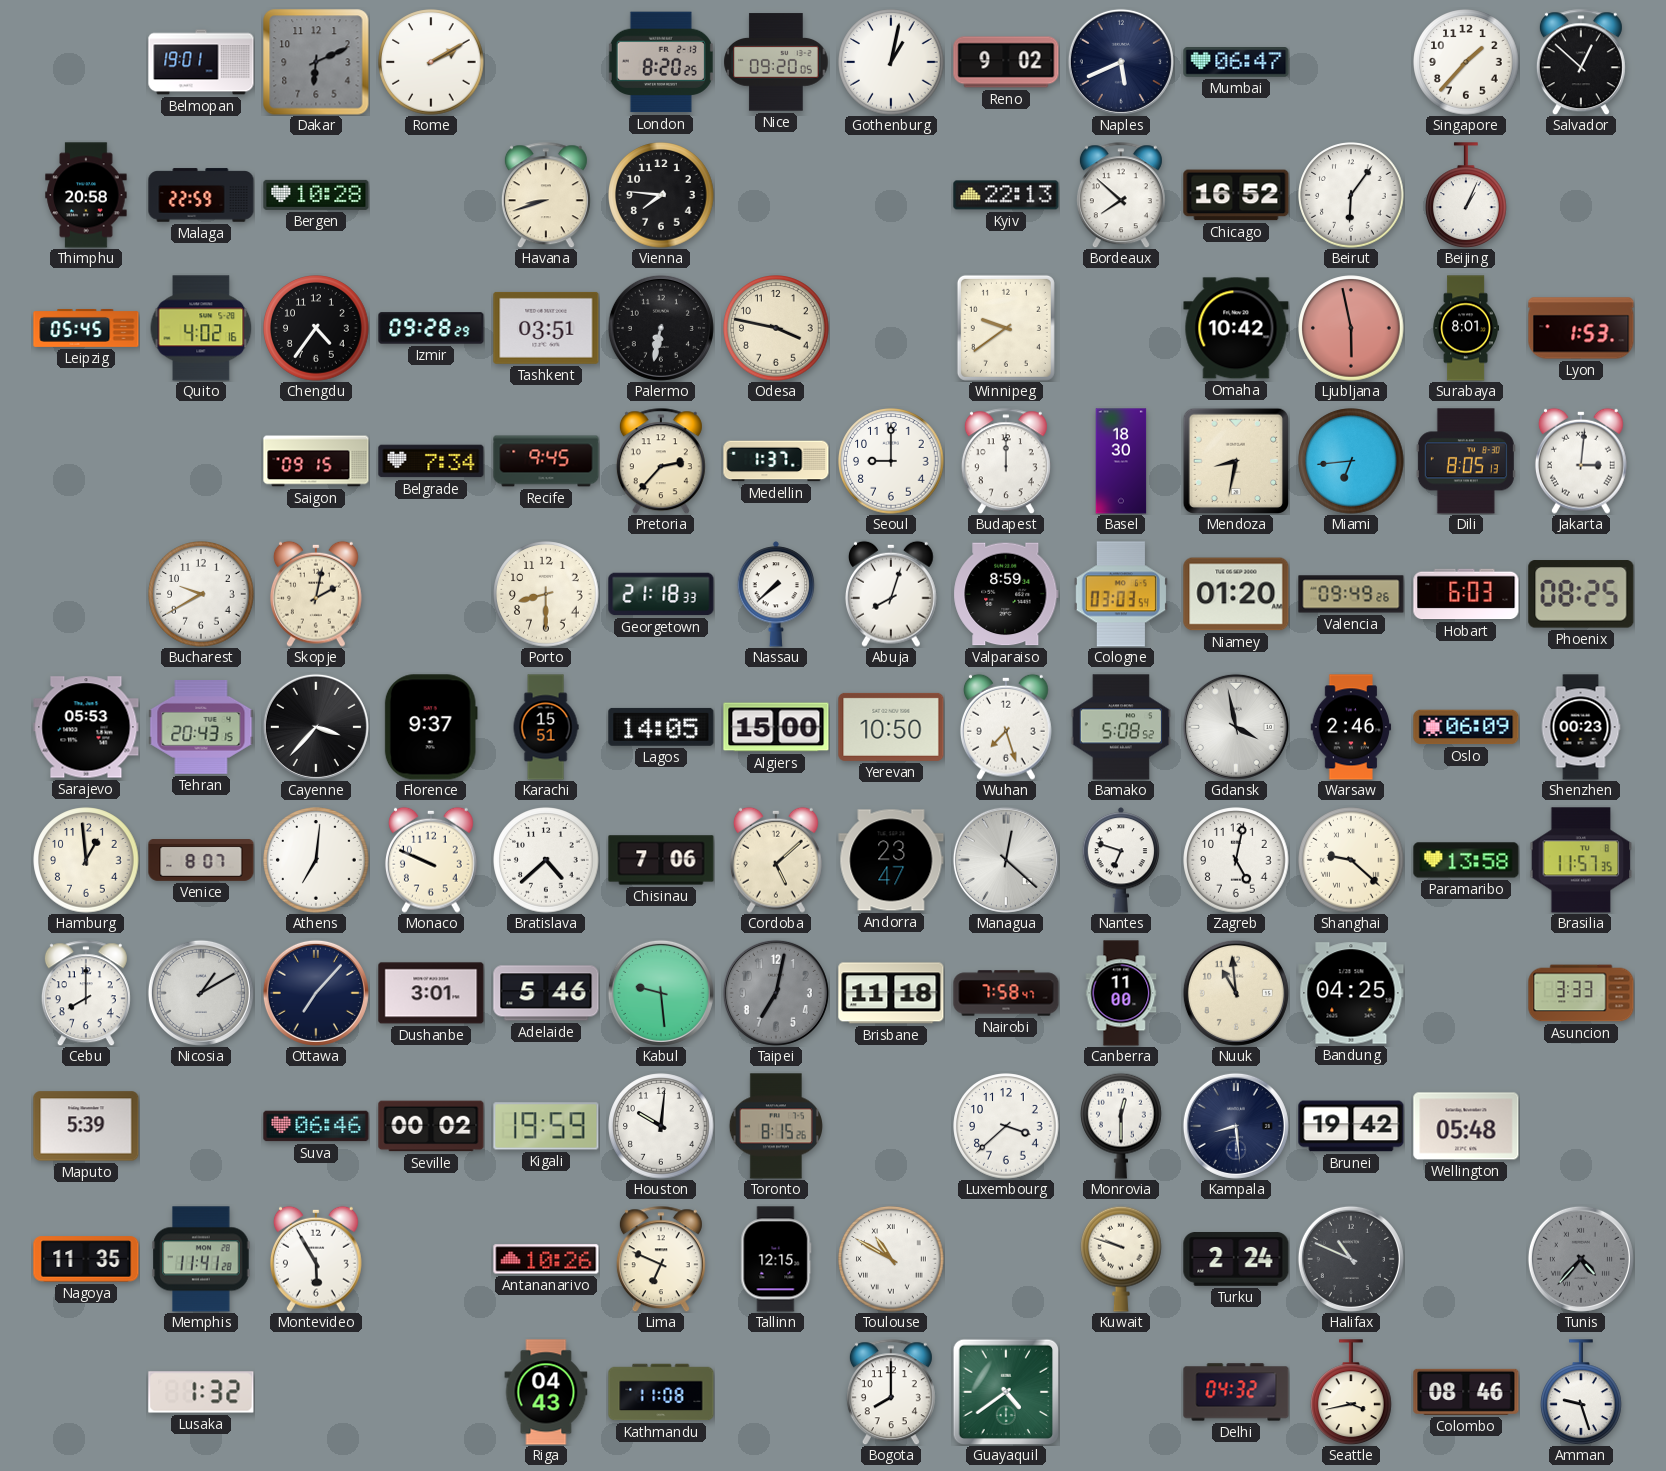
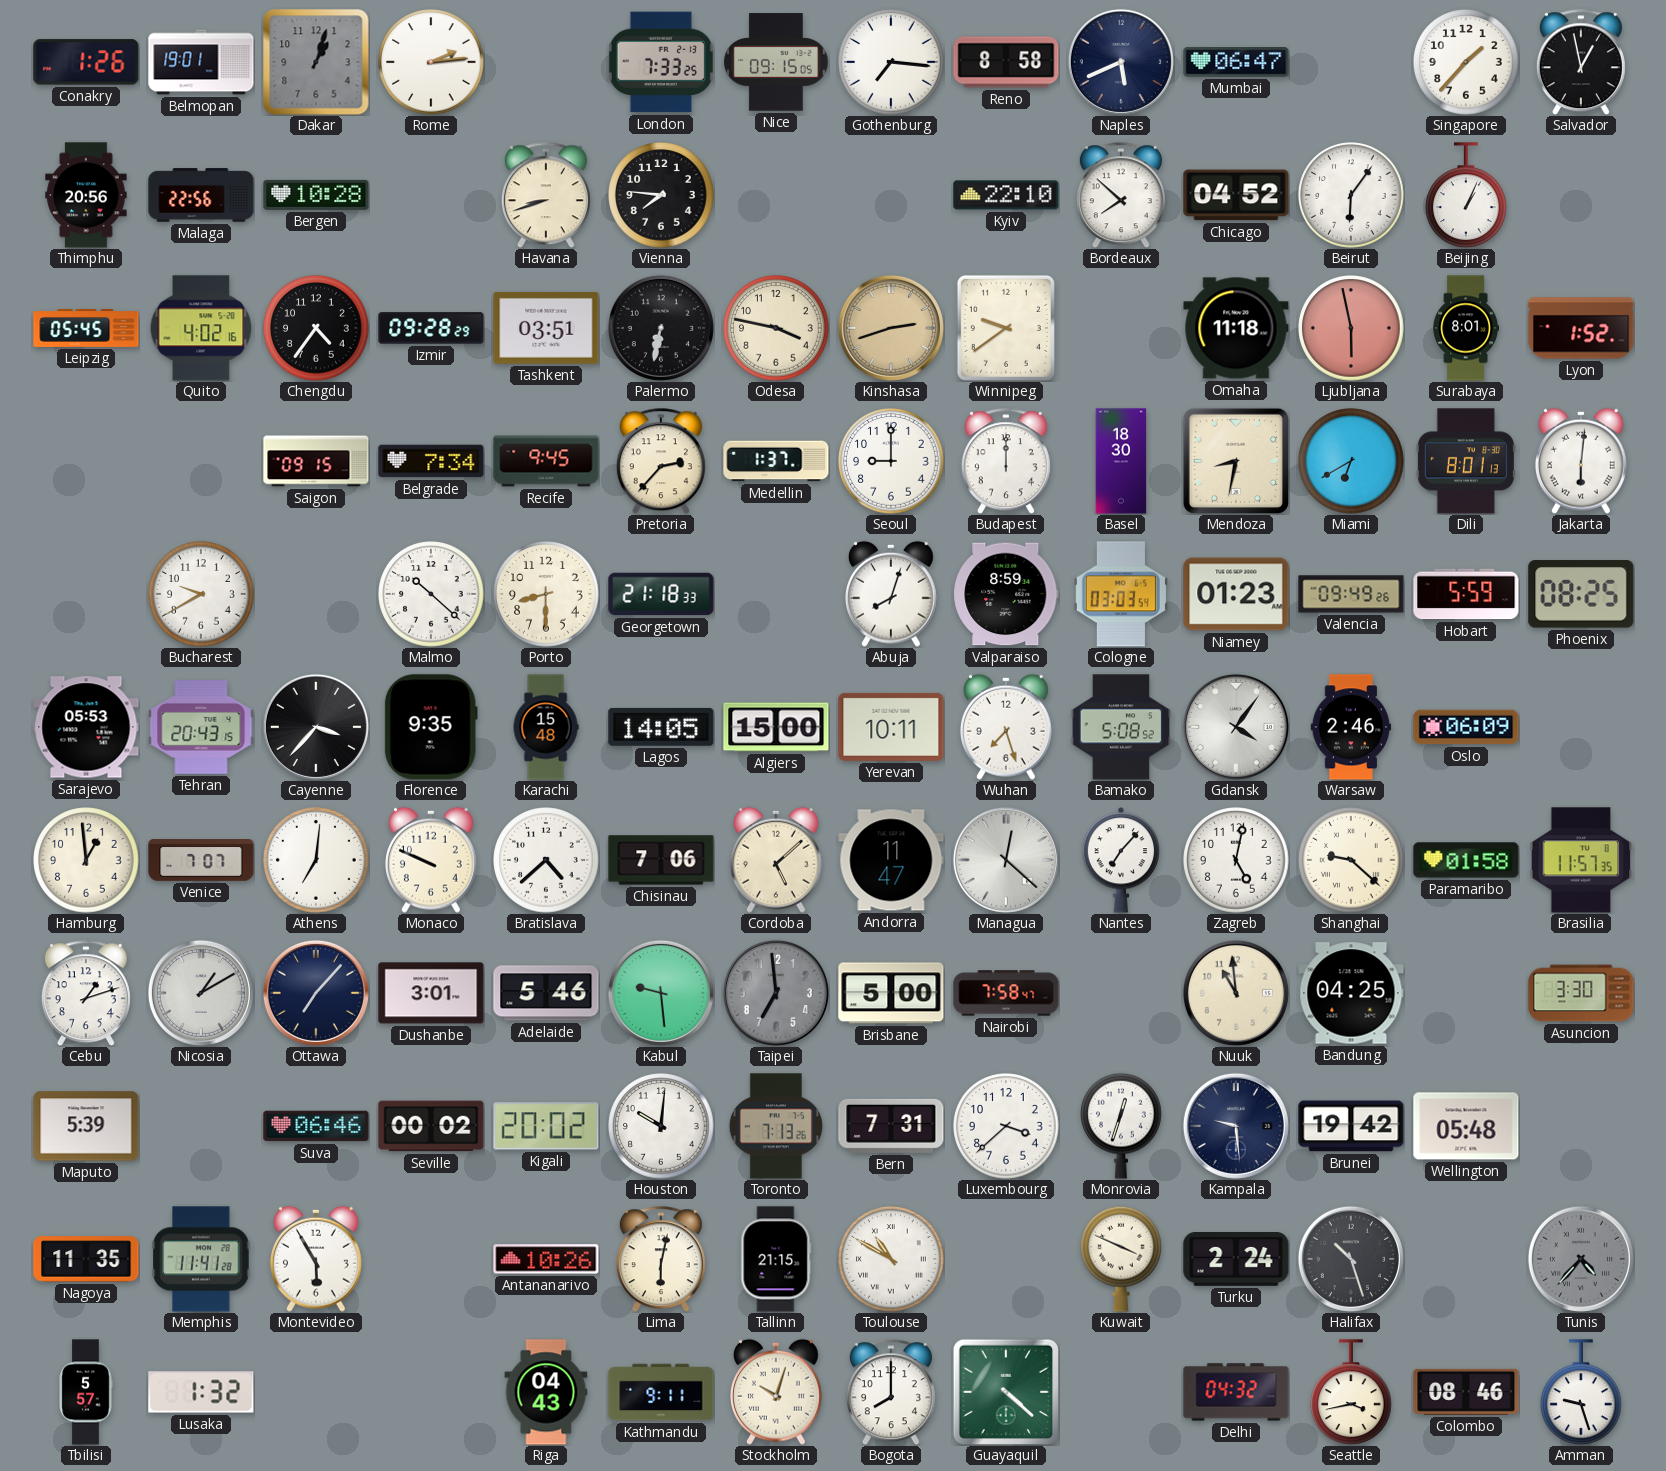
Conakry: none -> 1:26
Dakar: 6:11 -> 1:03
Rome: 2:10 -> 2:14
London: 8:20 -> 7:33
Nice: 09:20 -> 09:15
Gothenburg: 1:02 -> 7:16
Reno: 9:02 -> 8:58
Salvador: 12:52 -> 12:58
Thimphu: 20:58 -> 20:56
Malaga: 22:59 -> 22:56
Kyiv: 22:13 -> 22:10
Chicago: 16:52 -> 04:52
Kinshasa: none -> 2:42
Omaha: 10:42 -> 11:18
Lyon: 1:53 -> 1:52
Miami: 6:44 -> 6:40
Dili: 8:05 -> 8:01
Jakarta: 3:01 -> 6:01
Skopje: 2:02 -> none
Malmo: none -> 10:22
Nassau: 7:38 -> none
Niamey: 01:20 -> 01:23
Hobart: 6:03 -> 5:59
Florence: 9:37 -> 9:35
Karachi: 15:51 -> 15:48
Yerevan: 10:50 -> 10:11
Gdansk: 3:58 -> 4:06
Shenzhen: 00:23 -> none
Venice: 8:07 -> 7:07
Andorra: 23:47 -> 11:47
Nantes: 6:48 -> 7:07
Paramaribo: 13:58 -> 01:58
Cebu: 8:00 -> 1:12
Taipei: 7:02 -> 6:59
Brisbane: 11:18 -> 5:00
Canberra: 11:00 -> none
Asuncion: 3:33 -> 3:30
Kigali: 19:59 -> 20:02
Toronto: 8:15 -> 7:13
Bern: none -> 7:31
Monrovia: 12:30 -> 12:33
Kampala: 8:29 -> 9:29
Lima: 6:49 -> 6:02
Tallinn: 12:15 -> 21:15
Kuwait: 9:48 -> 3:49
Halifax: 10:49 -> 10:27
Tbilisi: none -> 5:57
Kathmandu: 11:08 -> 9:11
Stockholm: none -> 10:03
Guayaquil: 4:39 -> 4:22
